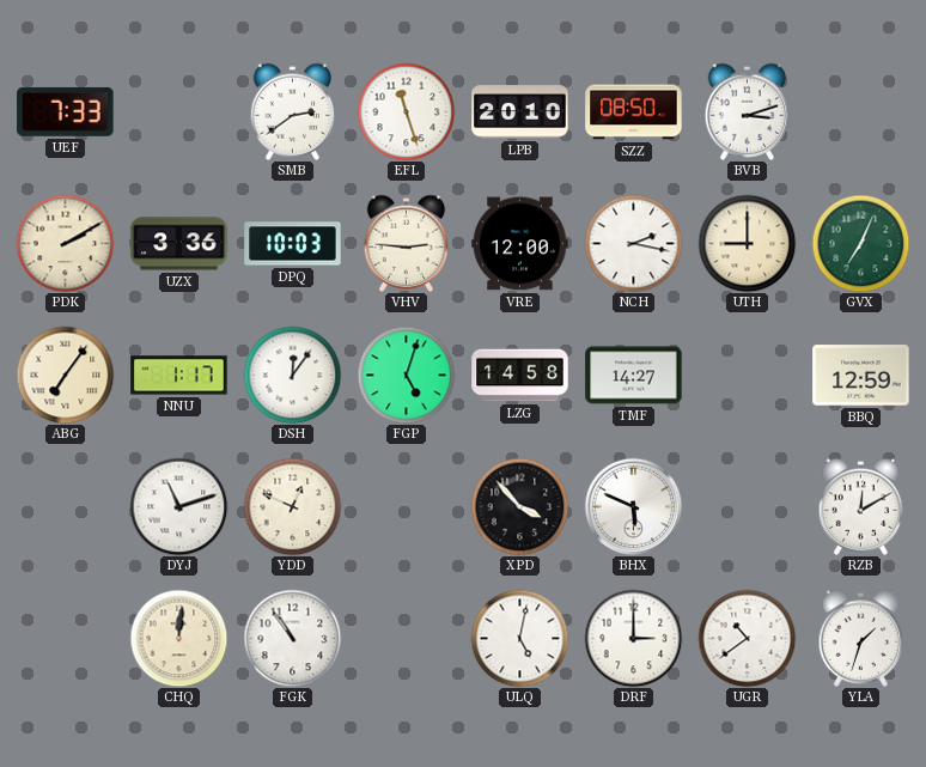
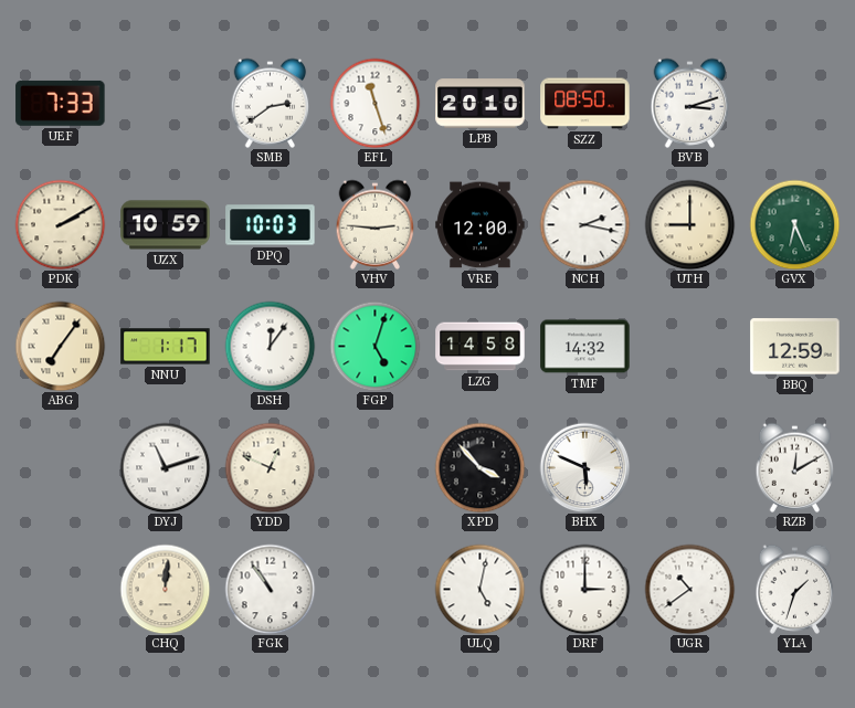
UZX: 3:36 -> 10:59
GVX: 7:04 -> 6:26
TMF: 14:27 -> 14:32
